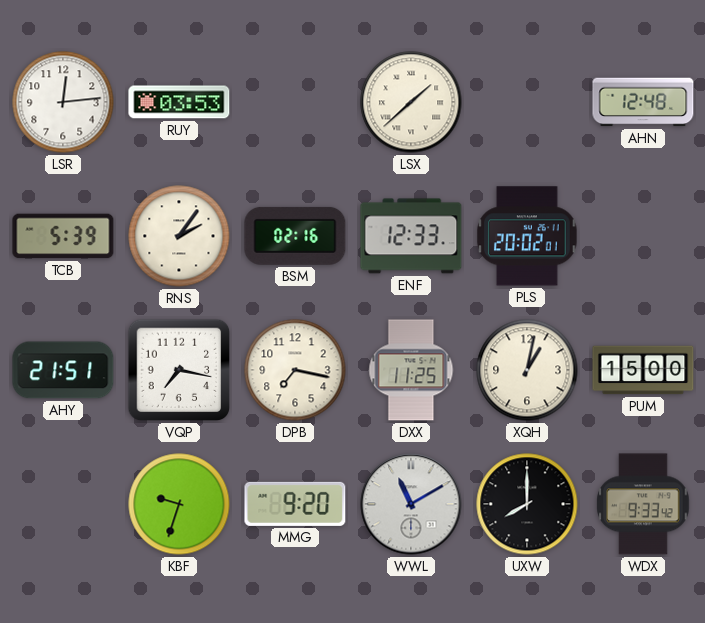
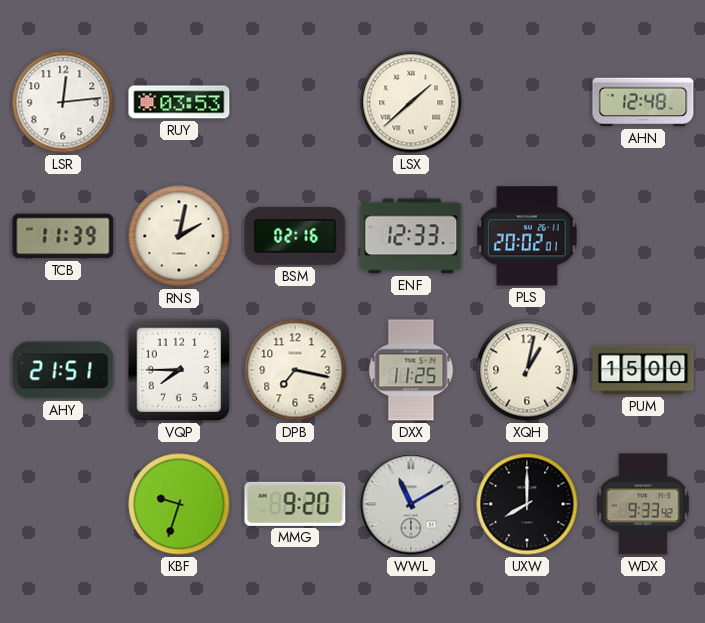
TCB: 5:39 -> 11:39
RNS: 2:06 -> 2:02
VQP: 7:17 -> 7:45
